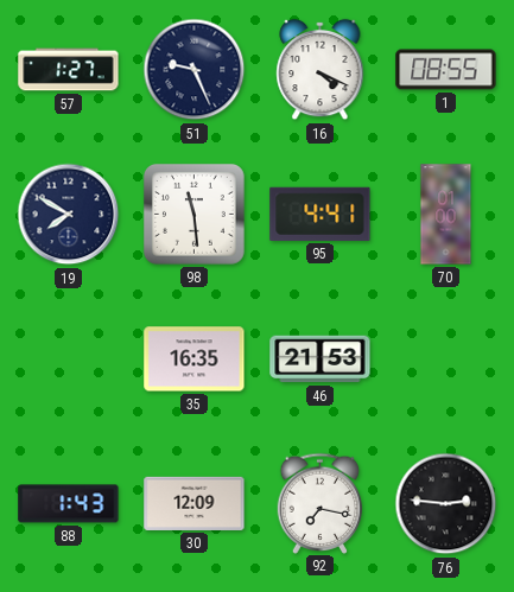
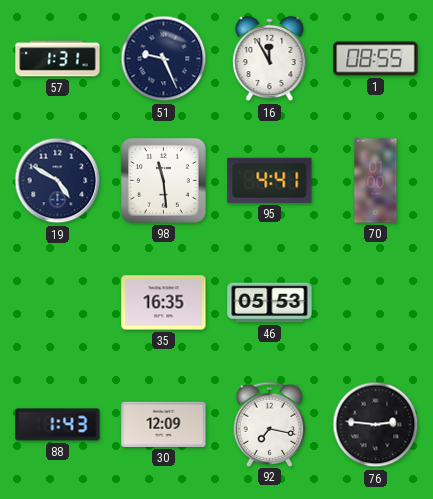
57: 1:27 -> 1:31
16: 4:19 -> 11:55
19: 7:50 -> 4:50
46: 21:53 -> 05:53
